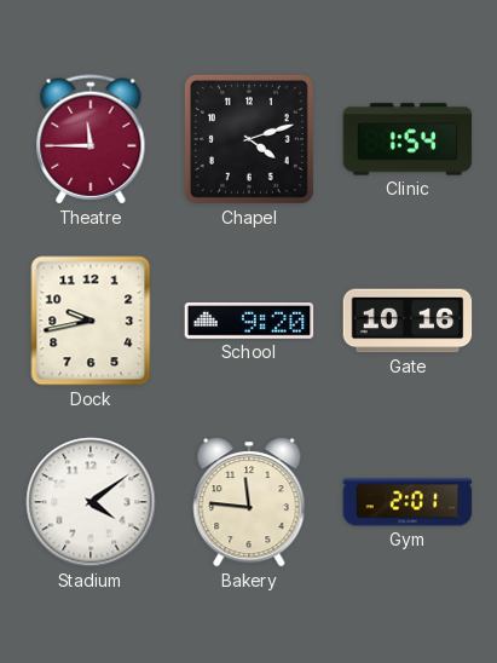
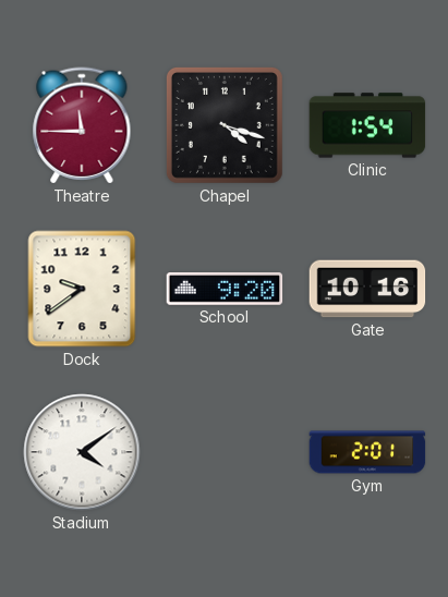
Chapel: 4:12 -> 4:18
Dock: 9:43 -> 9:39
Bakery: 11:46 -> none
